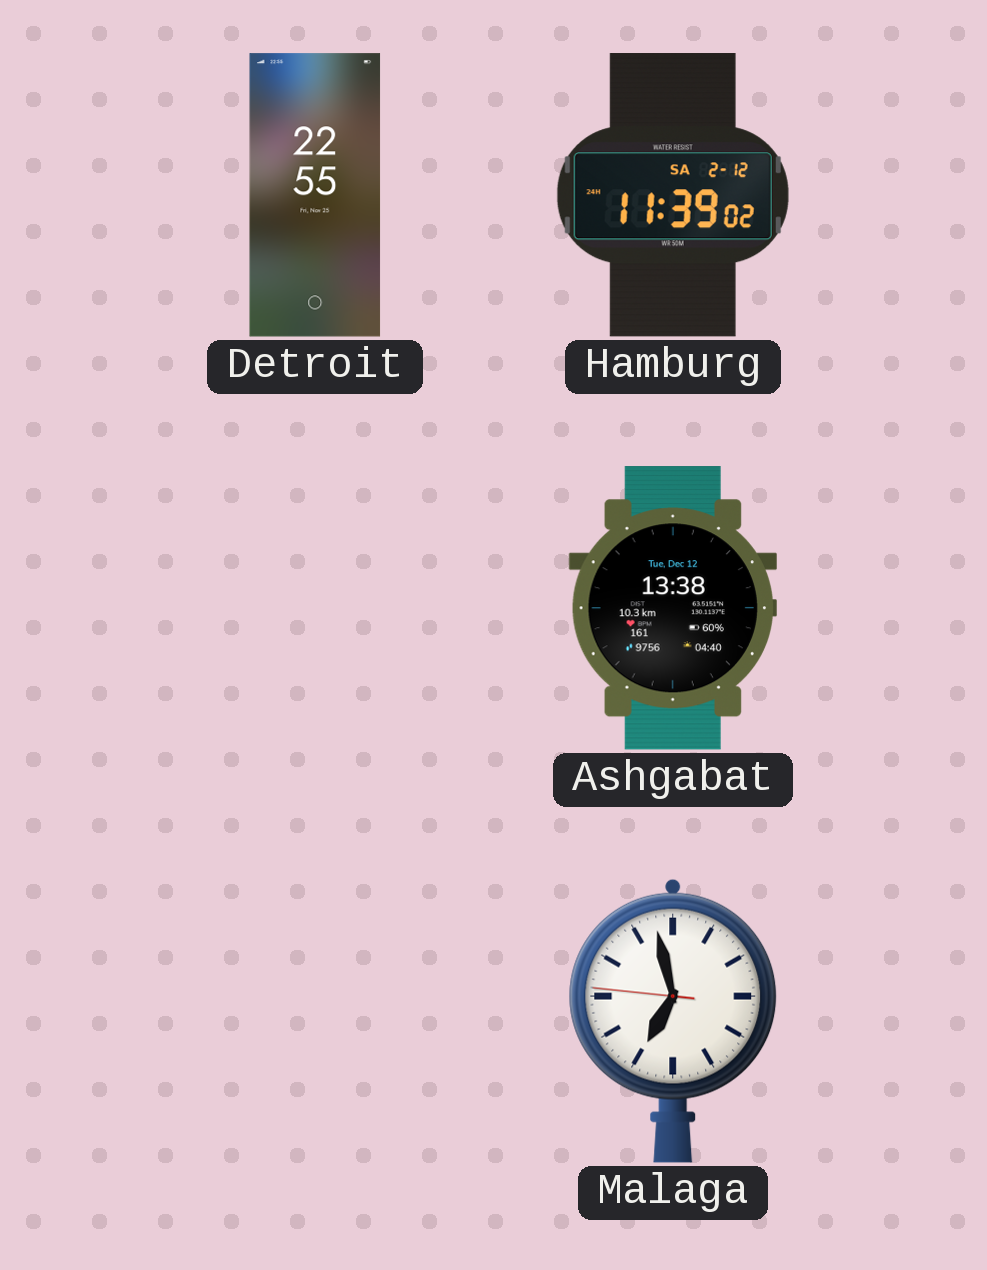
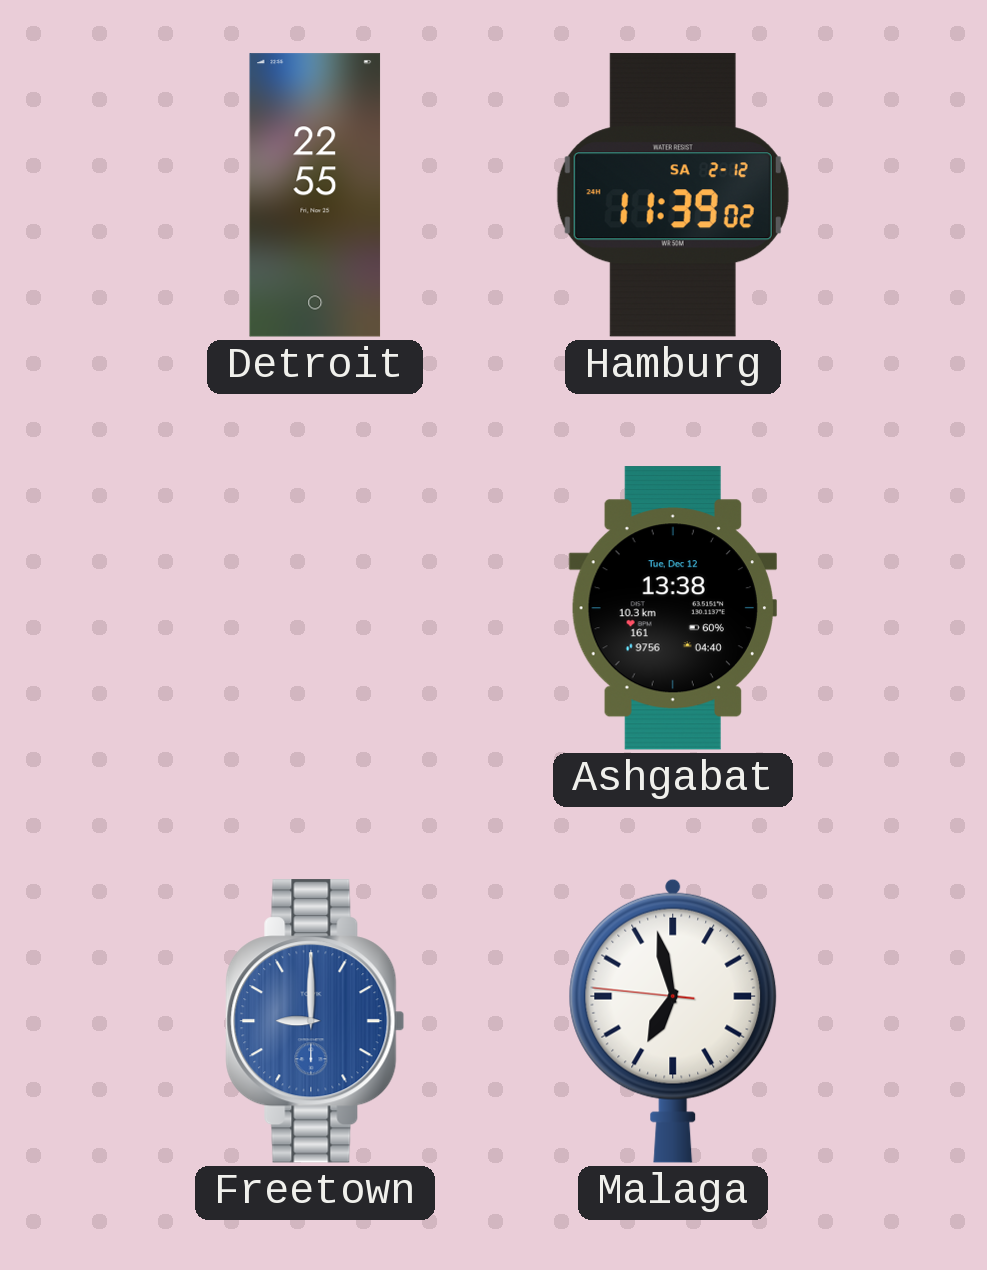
Freetown: none -> 9:00
